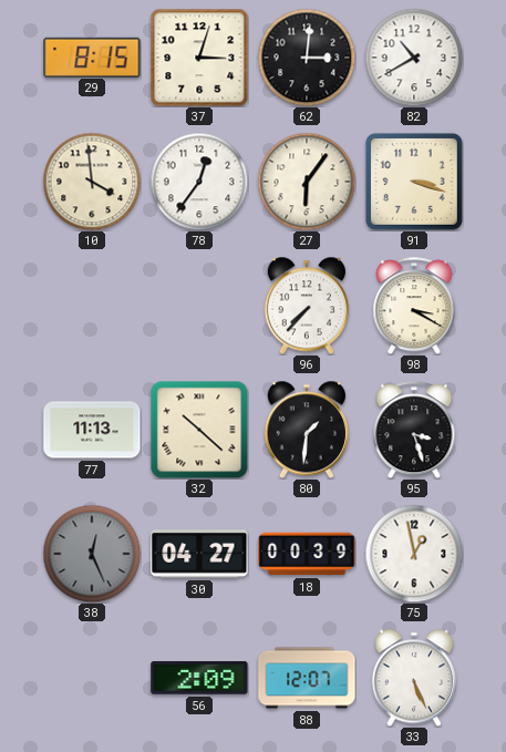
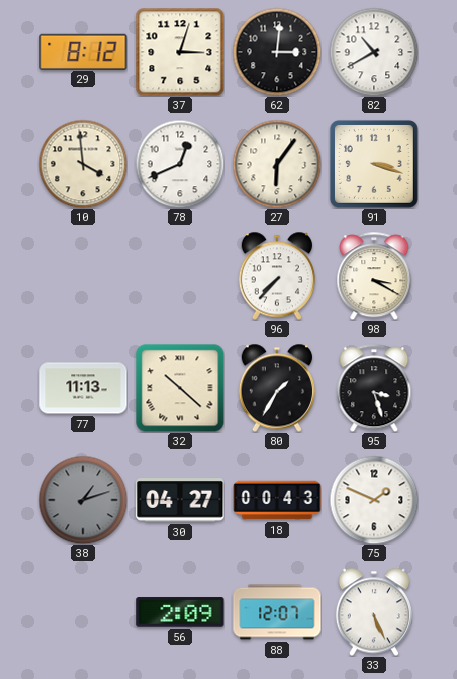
29: 8:15 -> 8:12
78: 12:36 -> 12:41
80: 1:31 -> 1:35
38: 12:26 -> 1:12
18: 00:39 -> 00:43
75: 12:58 -> 1:49
